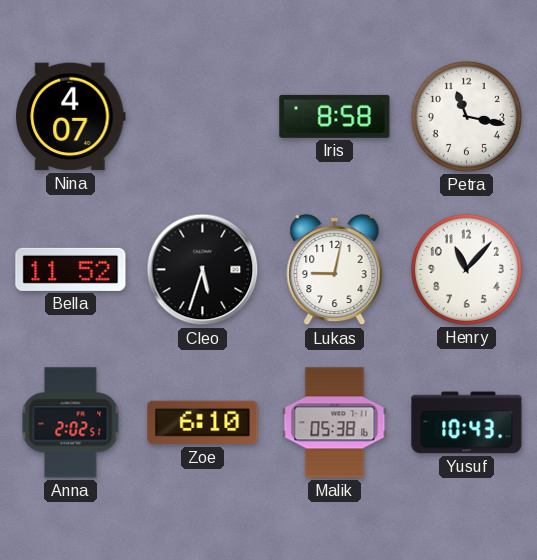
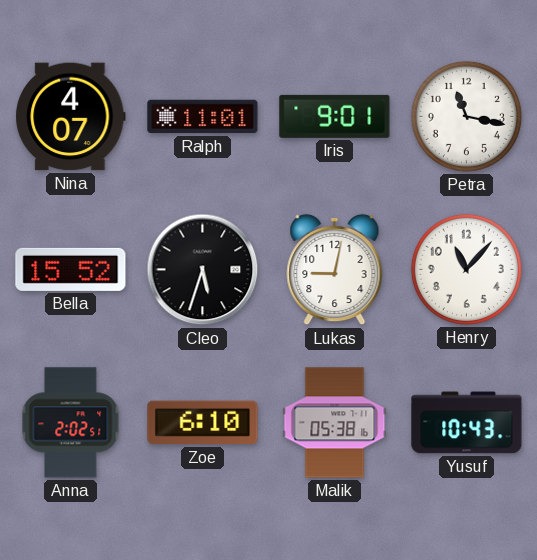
Ralph: none -> 11:01
Iris: 8:58 -> 9:01
Bella: 11:52 -> 15:52
